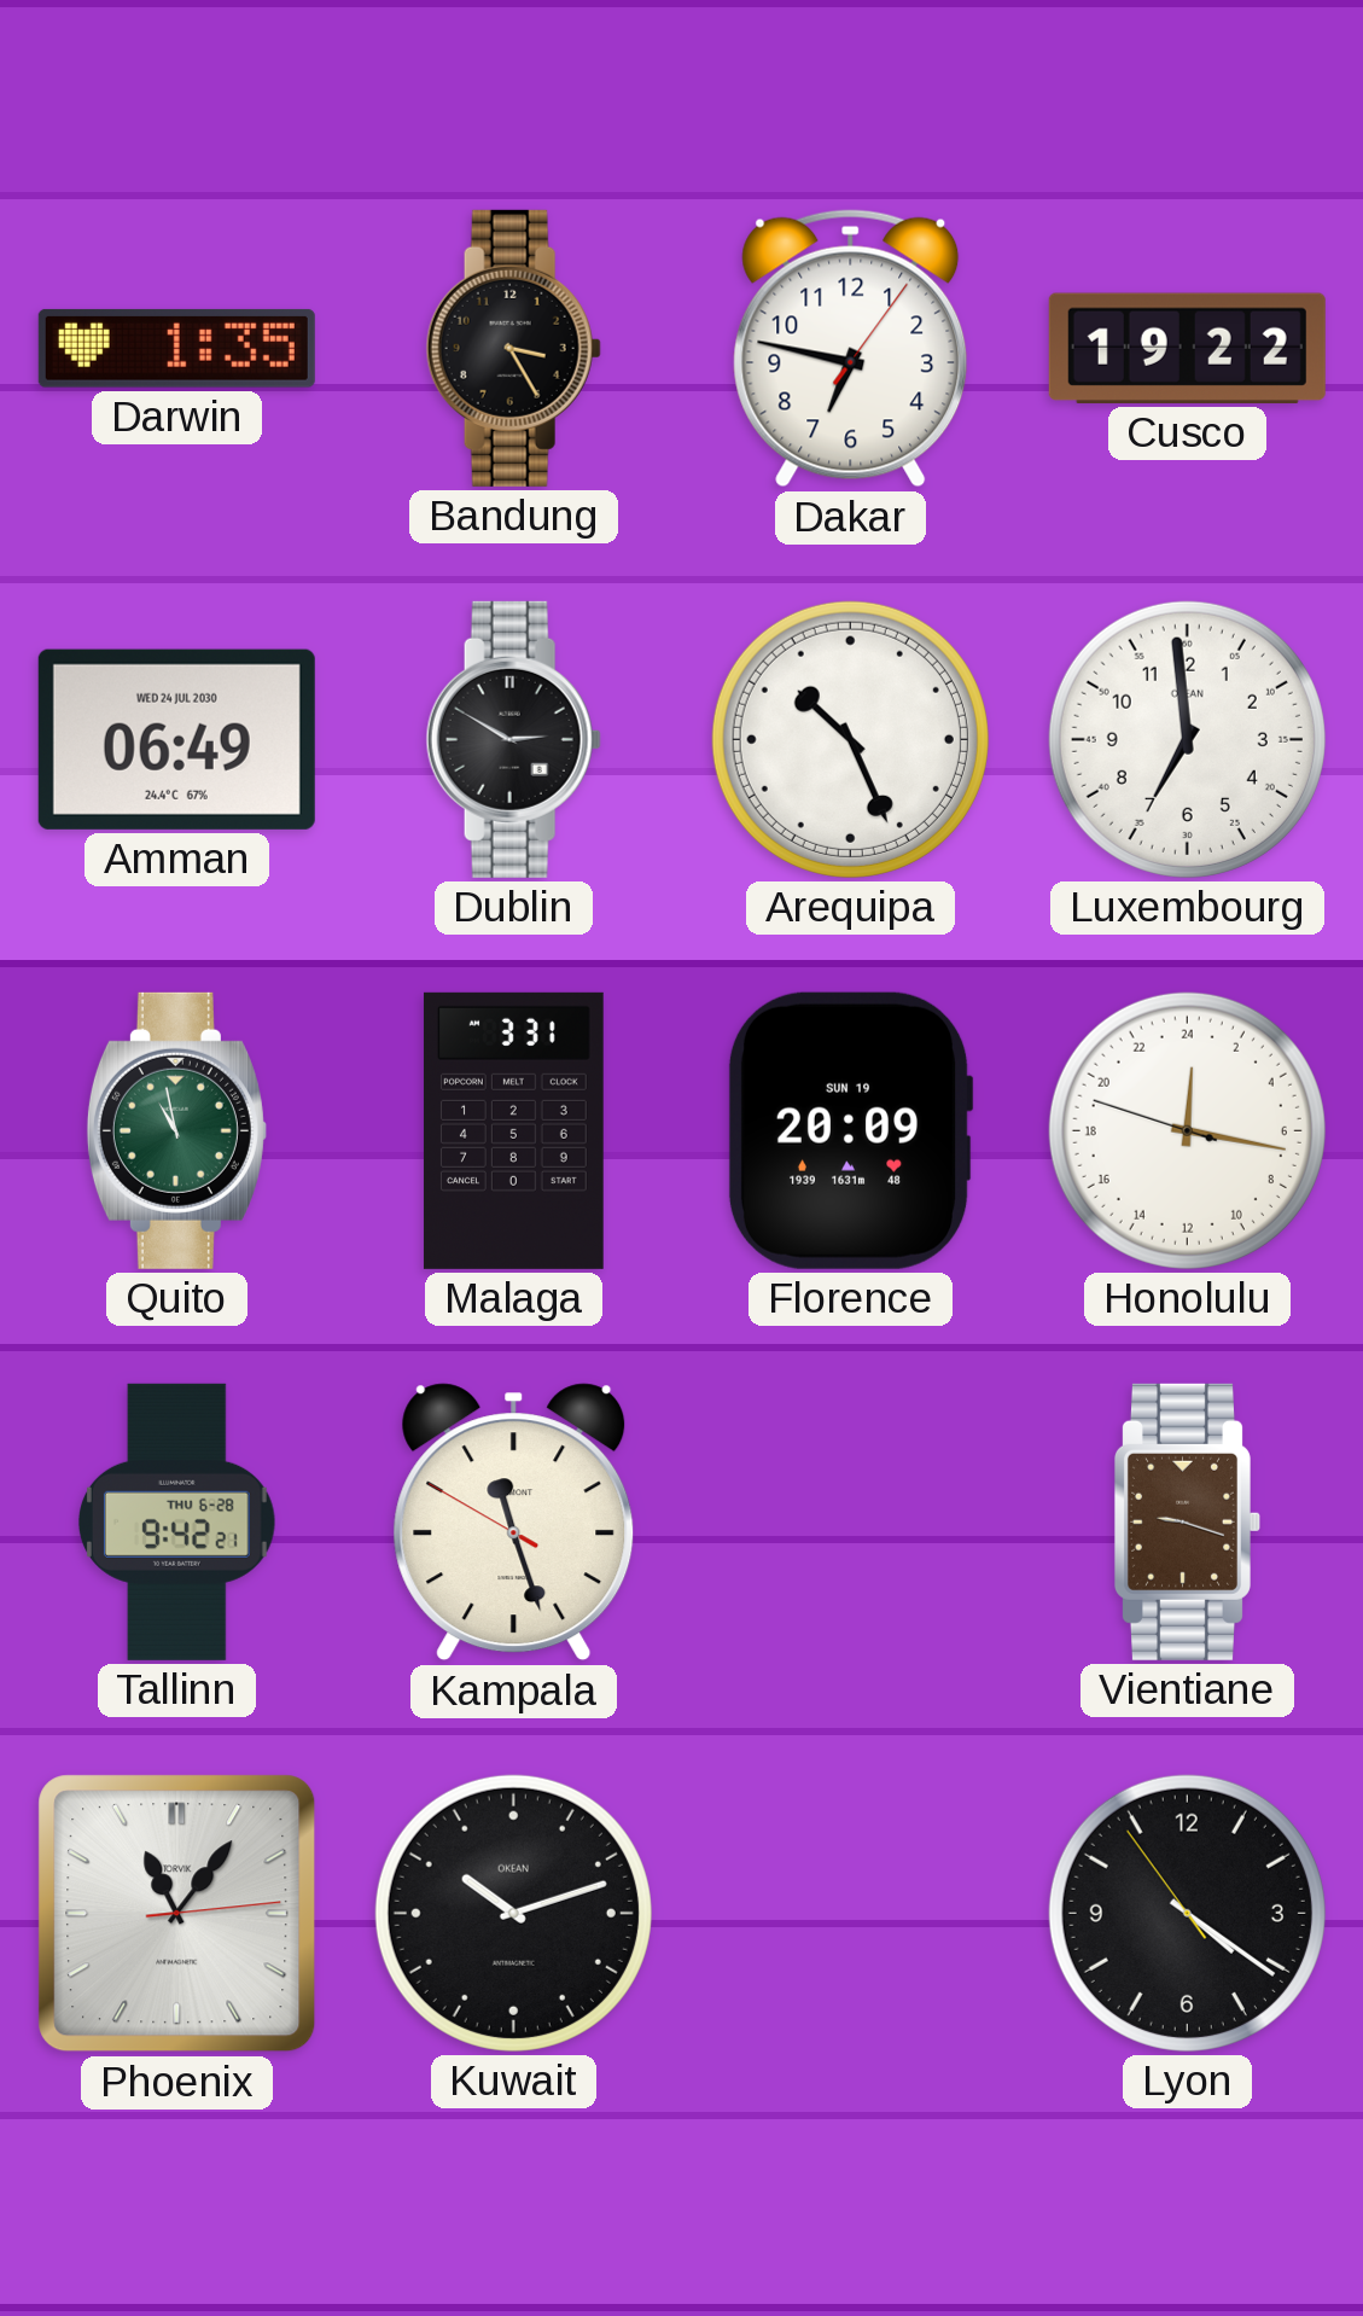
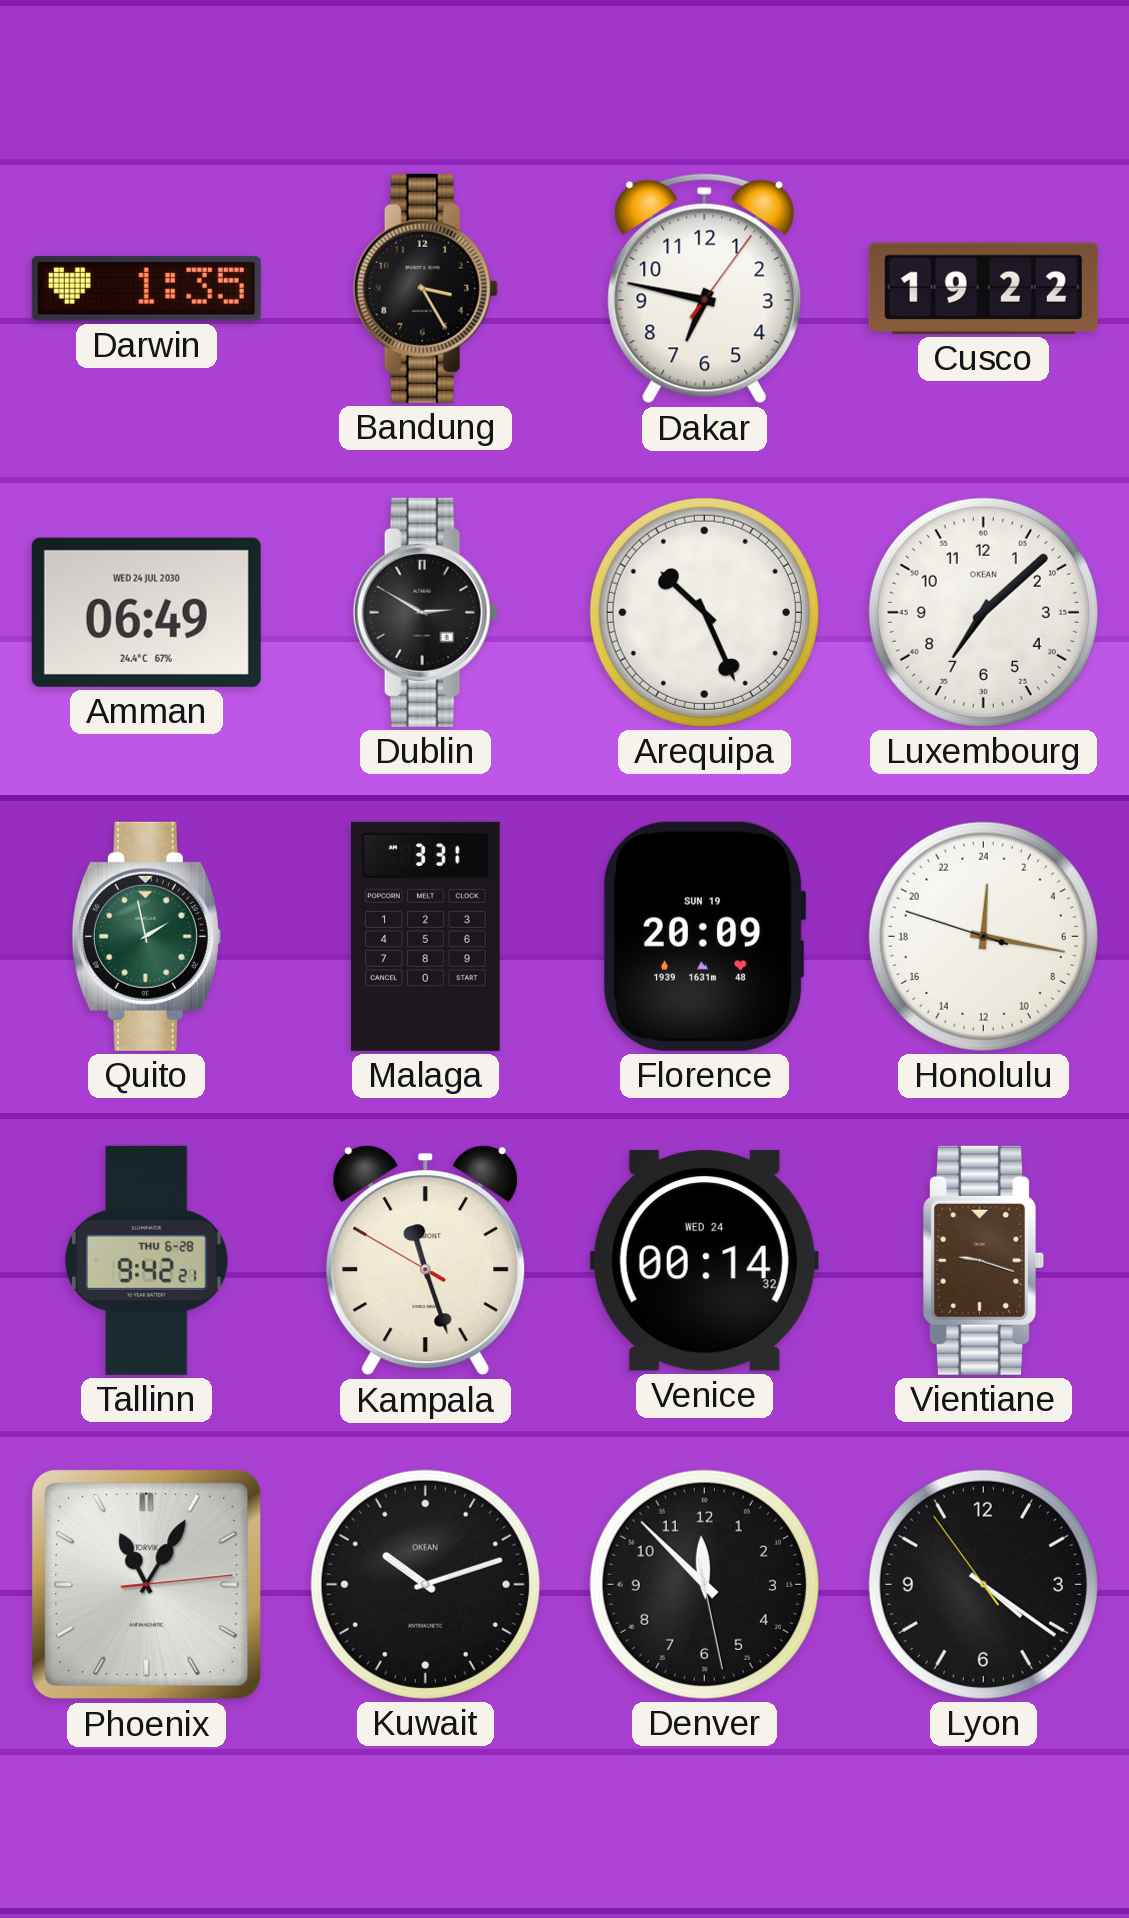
Luxembourg: 6:59 -> 7:08
Quito: 10:58 -> 1:58
Venice: none -> 00:14
Phoenix: 11:06 -> 11:05
Denver: none -> 11:52
